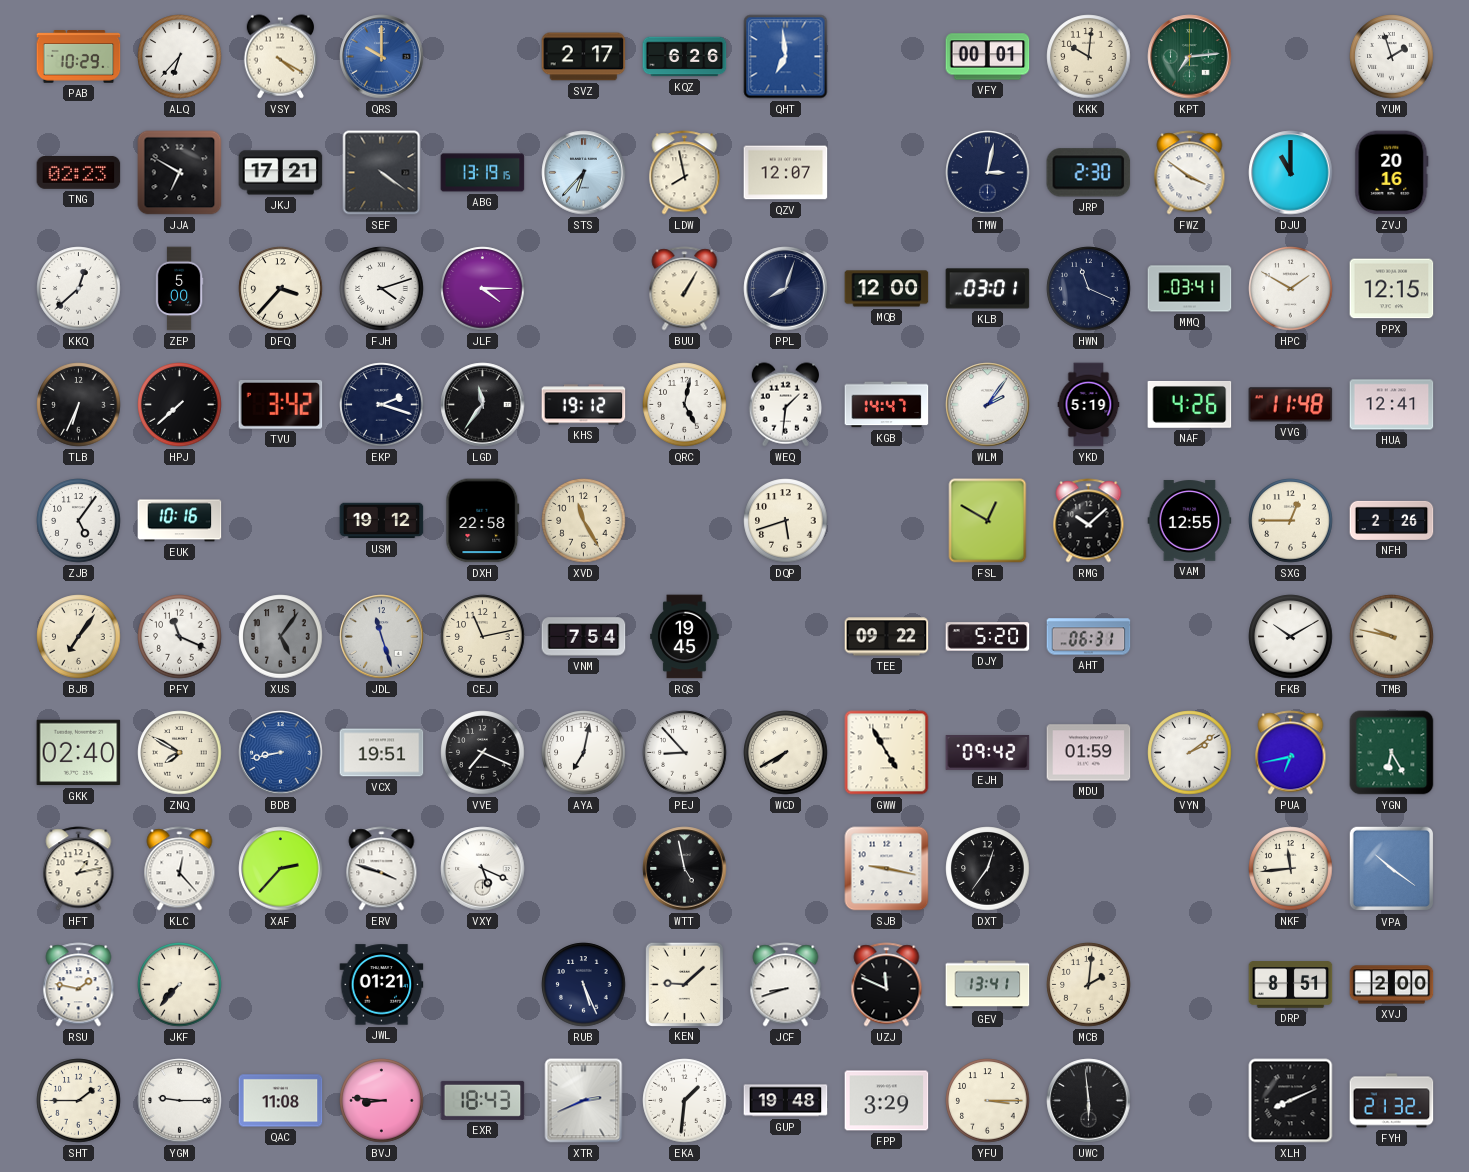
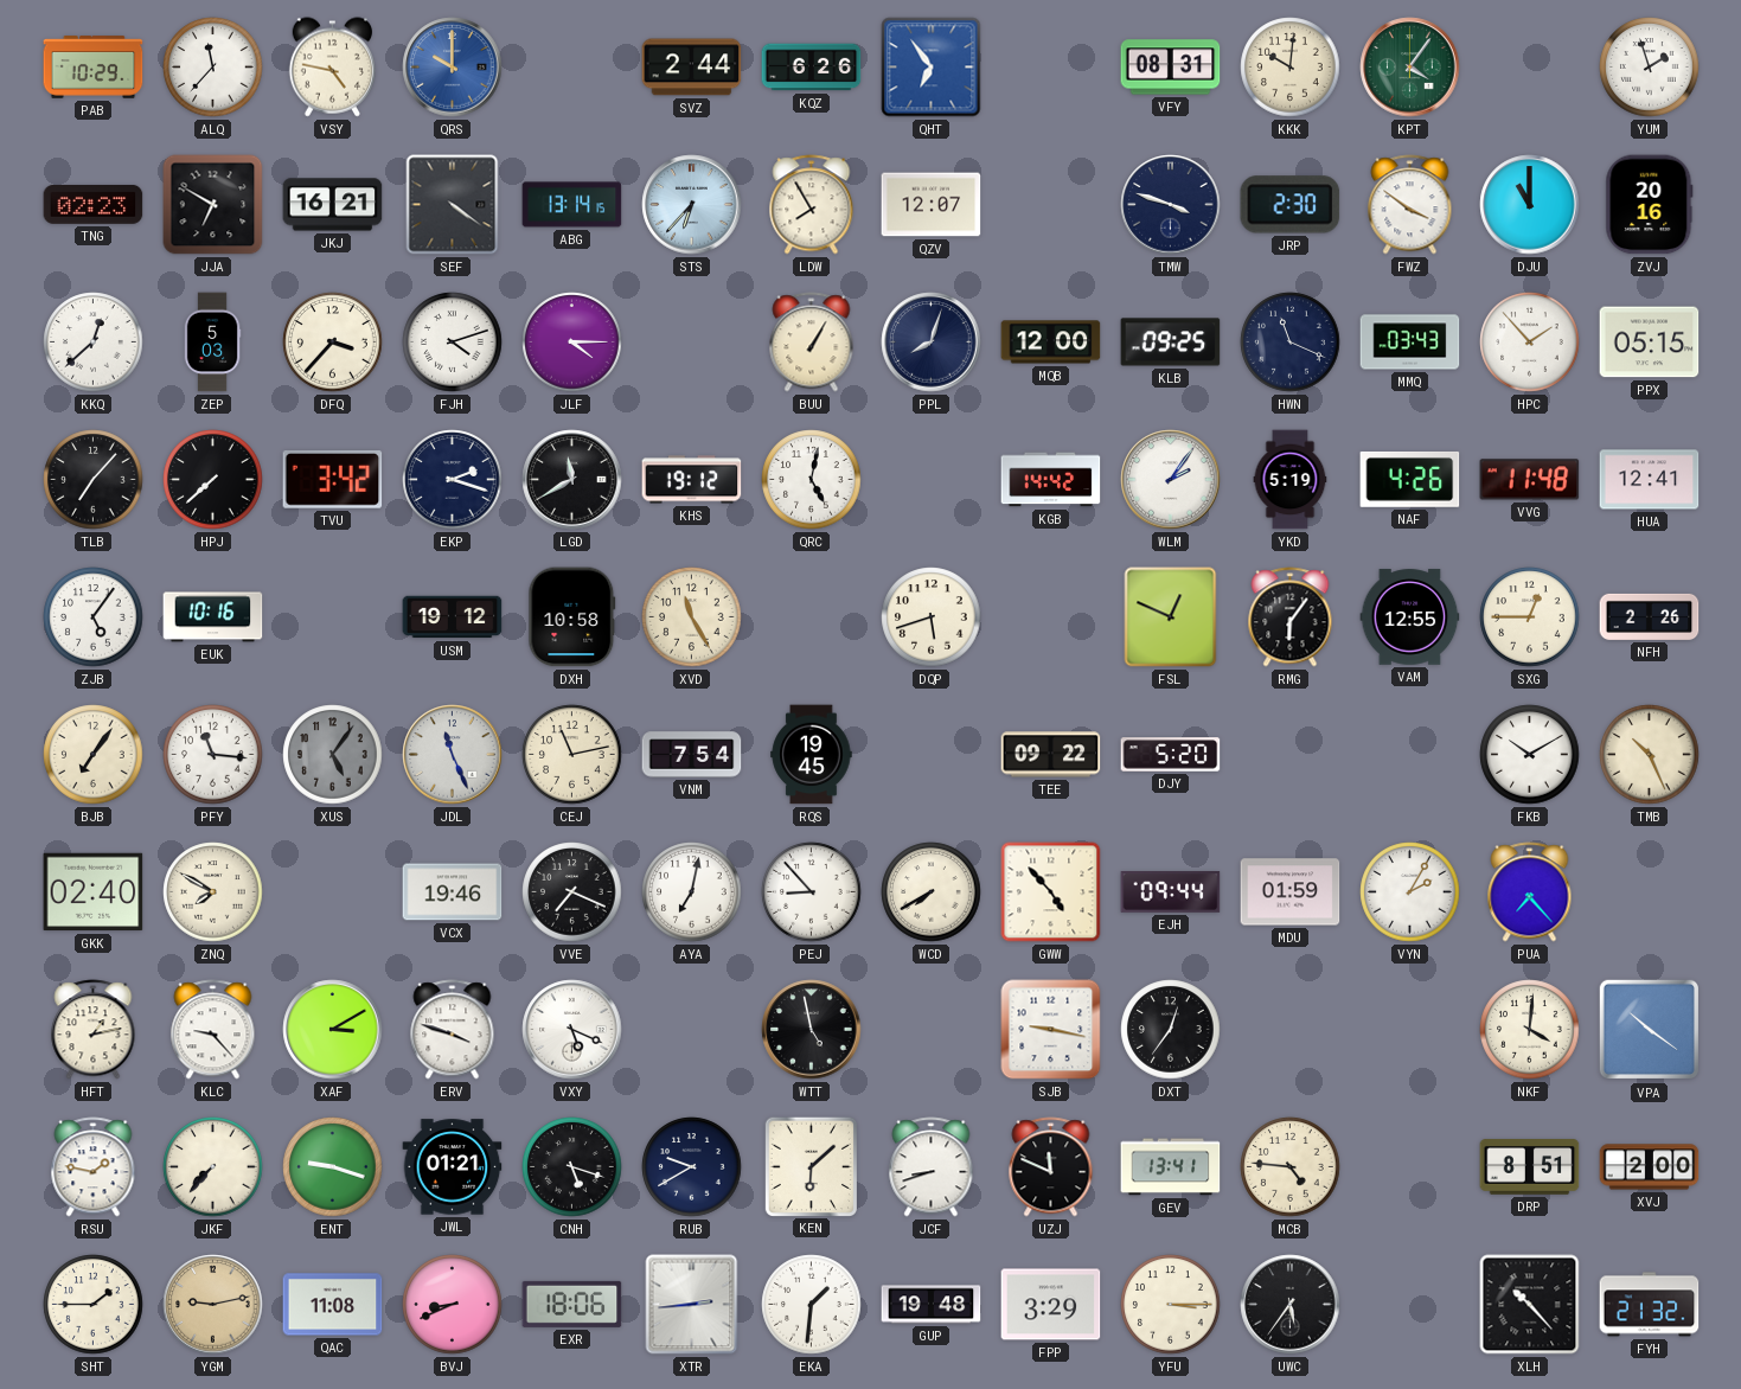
ALQ: 6:37 -> 11:37
VSY: 4:20 -> 4:47
SVZ: 2:17 -> 2:44
QHT: 6:59 -> 6:54
VFY: 00:01 -> 08:31
KPT: 7:14 -> 4:06
JKJ: 17:21 -> 16:21
ABG: 13:19 -> 13:14
LDW: 7:58 -> 7:55
TMW: 3:02 -> 3:48
ZEP: 5:00 -> 5:03
KLB: 03:01 -> 09:25
MMQ: 03:41 -> 03:43
HPC: 1:50 -> 1:53
PPX: 12:15 -> 05:15
TLB: 6:34 -> 7:07
LGD: 11:36 -> 11:40
WEQ: 1:31 -> none
KGB: 14:47 -> 14:42
DXH: 22:58 -> 10:58
FSL: 12:50 -> 12:49
RMG: 10:08 -> 6:06
PFY: 11:19 -> 11:16
JDL: 11:27 -> 11:26
AHT: 06:31 -> none
TMB: 9:47 -> 10:26
BDB: 8:43 -> none
VCX: 19:51 -> 19:46
GWW: 4:55 -> 4:53
EJH: 09:42 -> 09:44
VYN: 2:09 -> 2:05
PUA: 6:43 -> 7:23
YGN: 6:25 -> none
KLC: 12:23 -> 9:23
XAF: 2:37 -> 3:10
NKF: 11:44 -> 4:01
ENT: none -> 9:18
CNH: none -> 5:18
RUB: 5:26 -> 9:40
KEN: 9:08 -> 6:08
MCB: 2:01 -> 4:46
YGM: 9:15 -> 9:13
YGM dial: white -> champagne
BVJ: 8:46 -> 8:41
EXR: 18:43 -> 18:06
XTR: 2:41 -> 2:44
UWC: 5:59 -> 5:36
XLH: 8:11 -> 10:23
